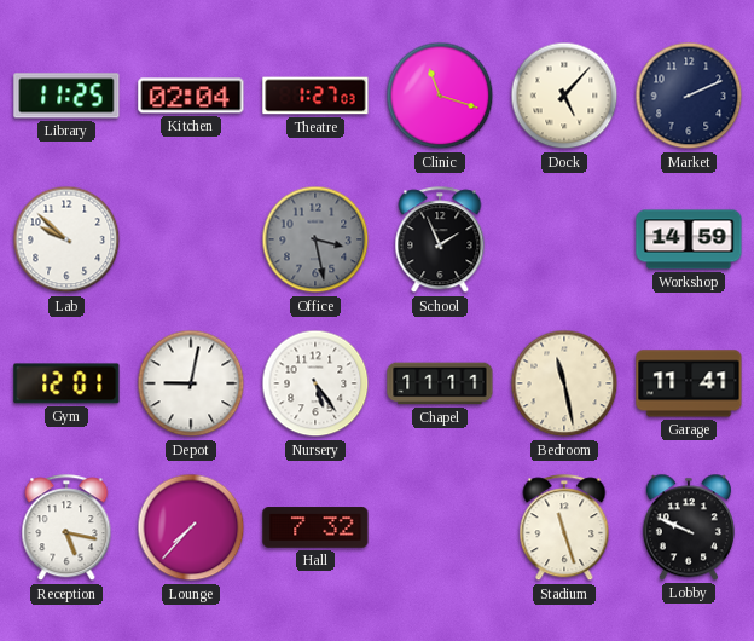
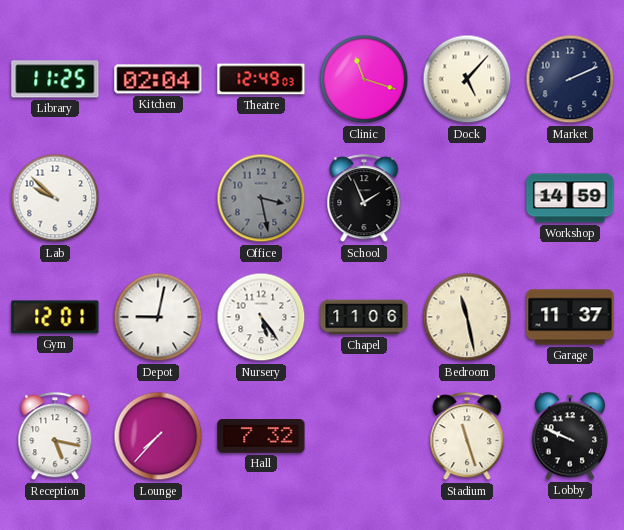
Theatre: 1:27 -> 12:49
Chapel: 11:11 -> 11:06
Garage: 11:41 -> 11:37
